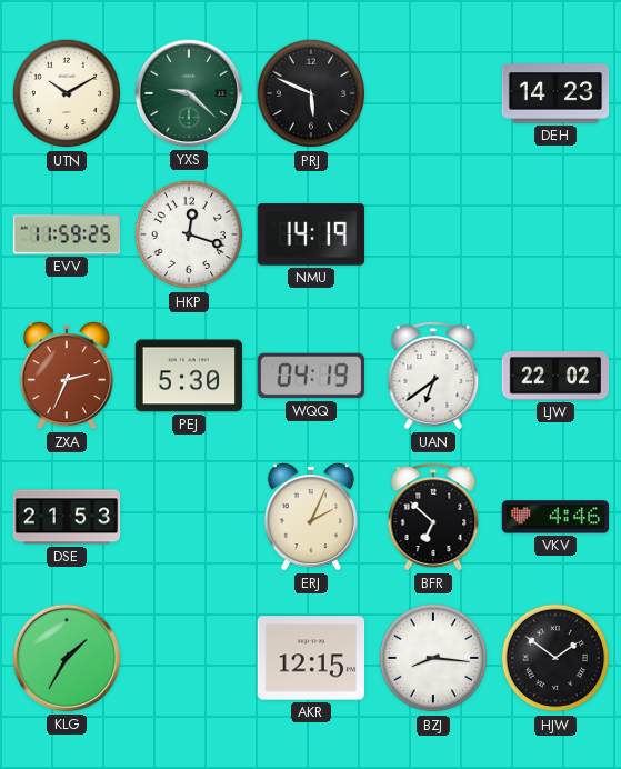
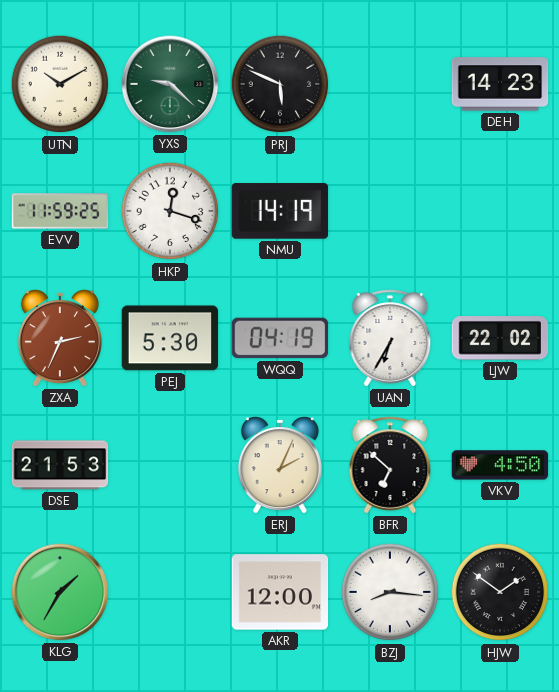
UAN: 6:39 -> 6:35
VKV: 4:46 -> 4:50
AKR: 12:15 -> 12:00
